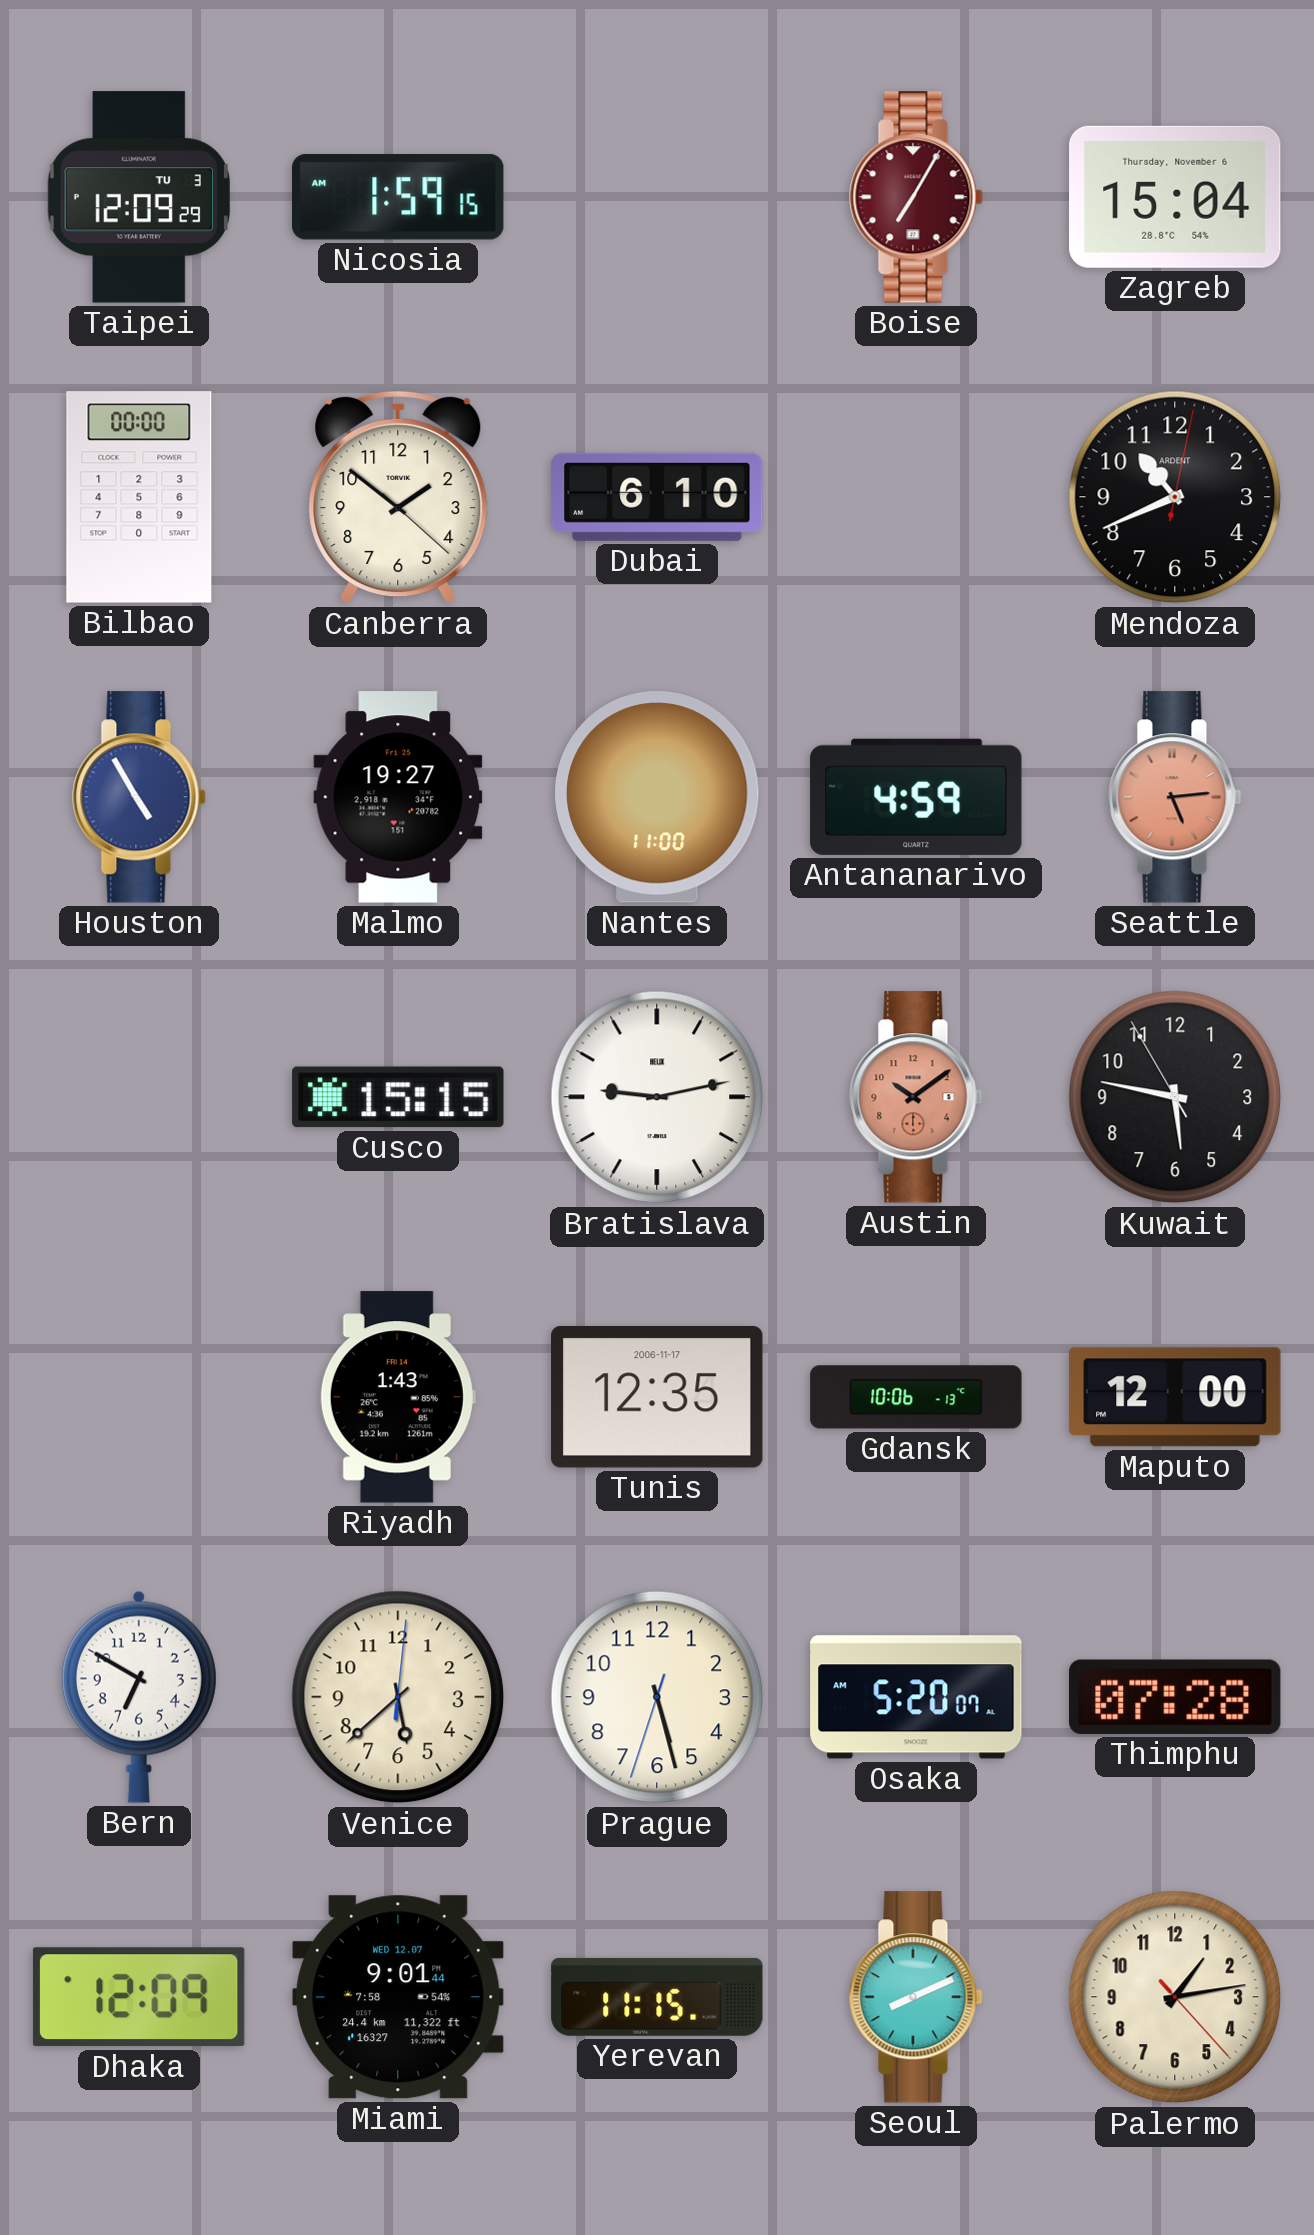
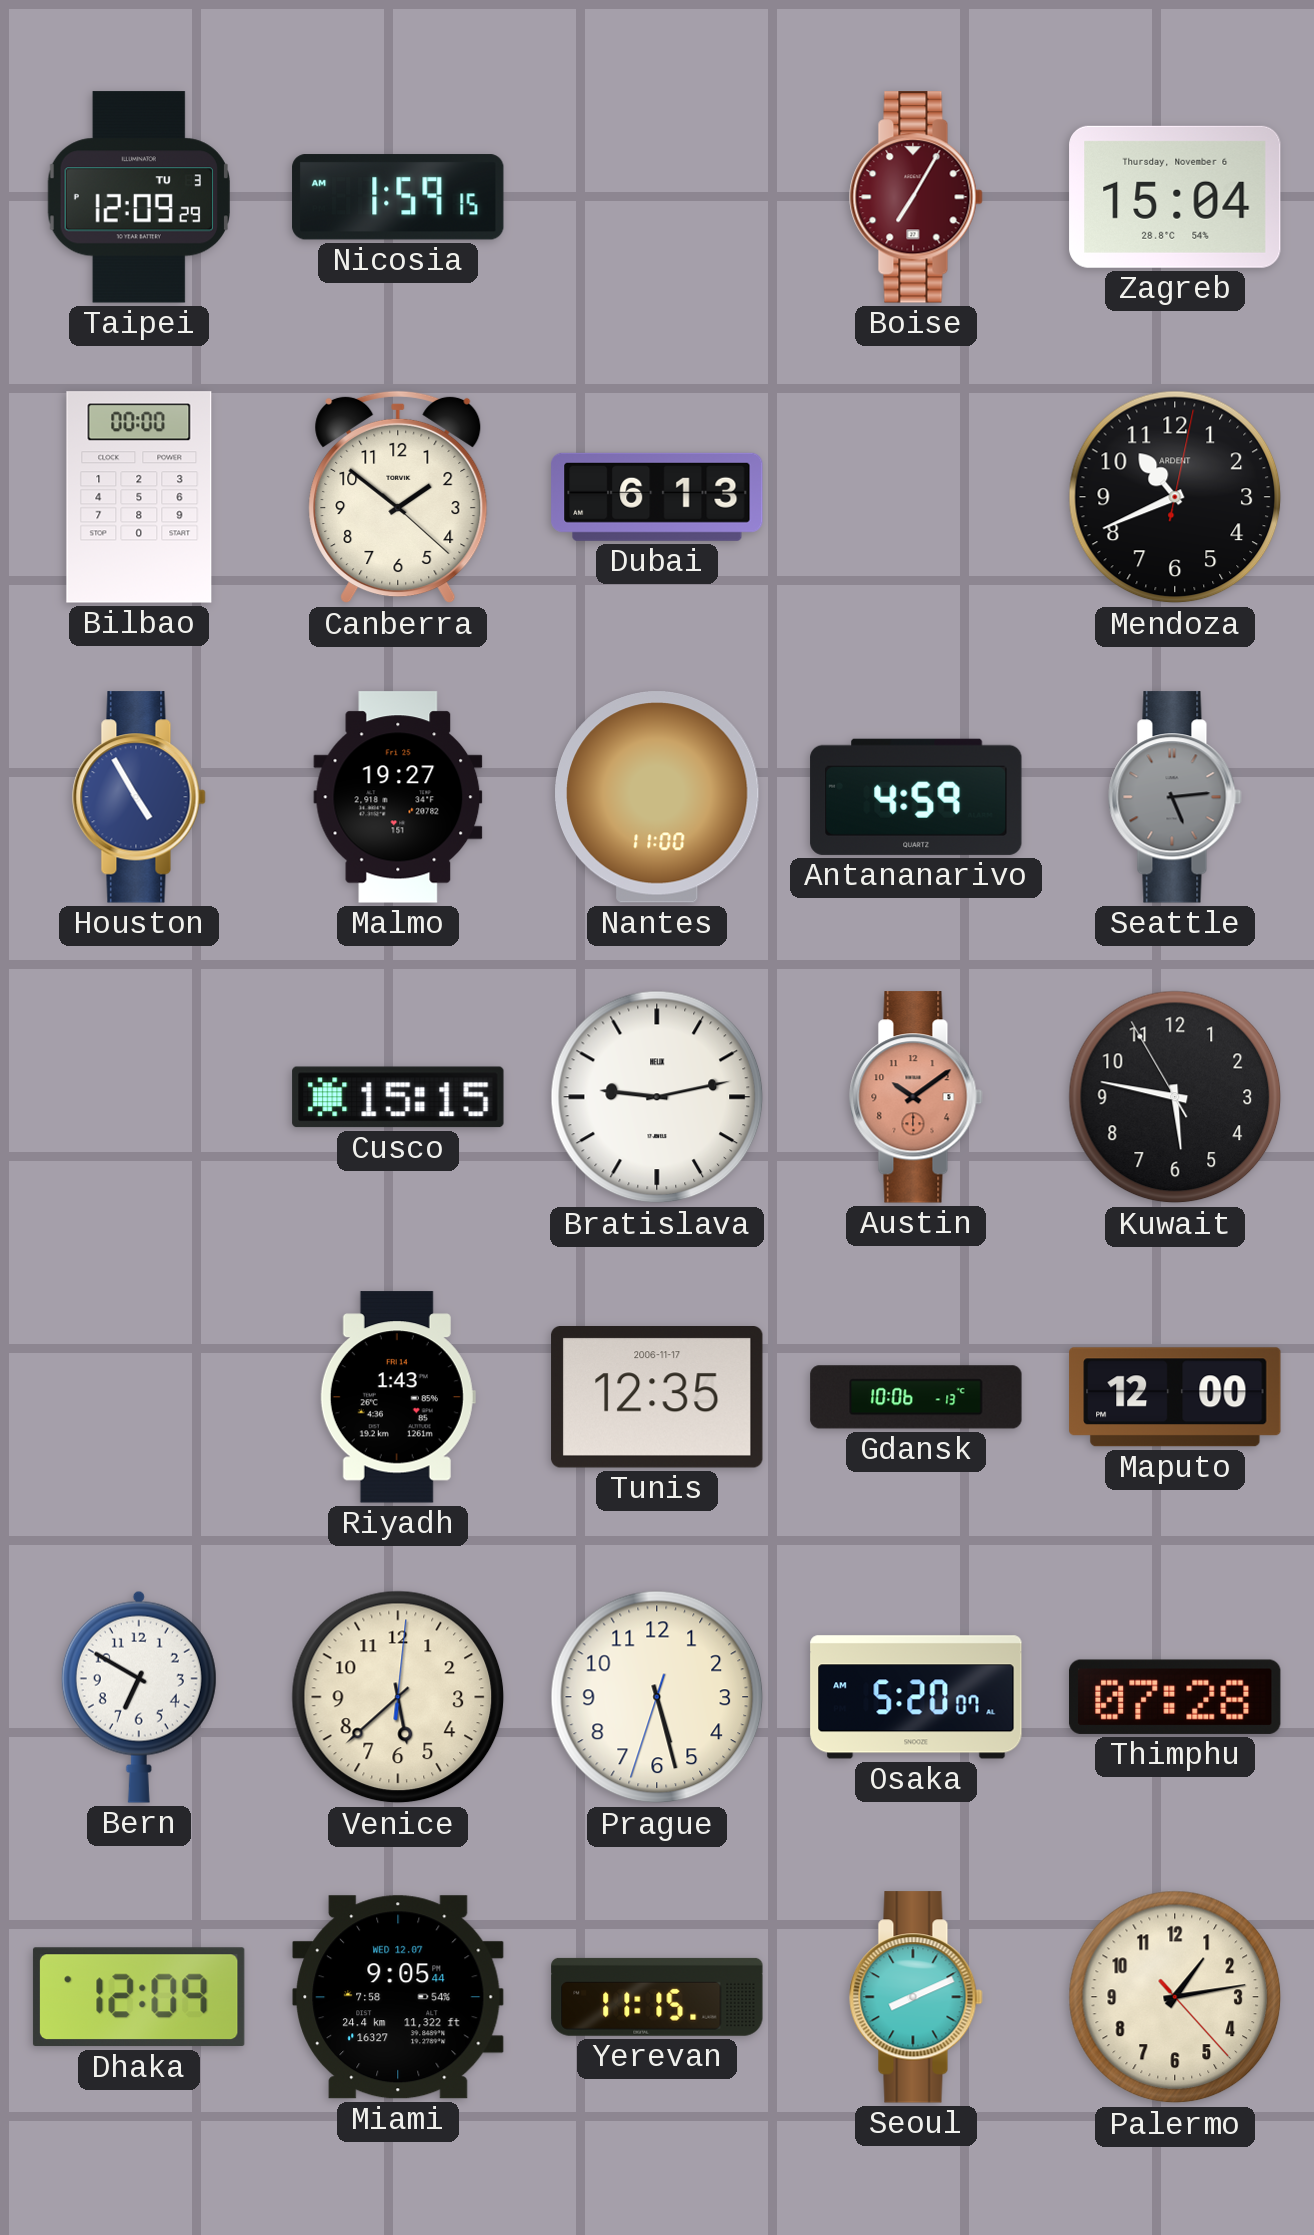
Dubai: 6:10 -> 6:13
Seattle dial: salmon -> grey
Miami: 9:01 -> 9:05
